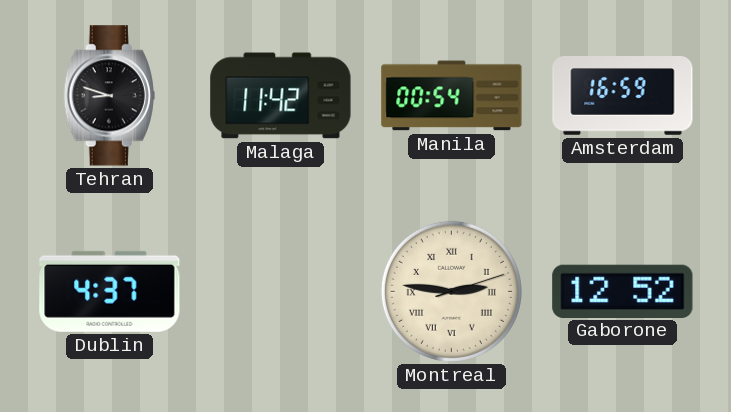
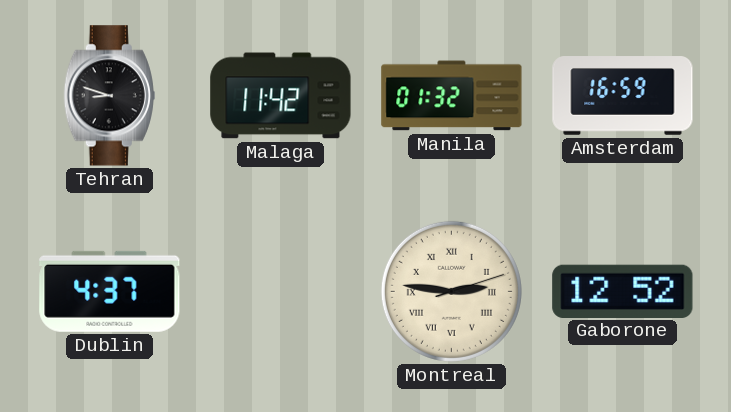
Manila: 00:54 -> 01:32
